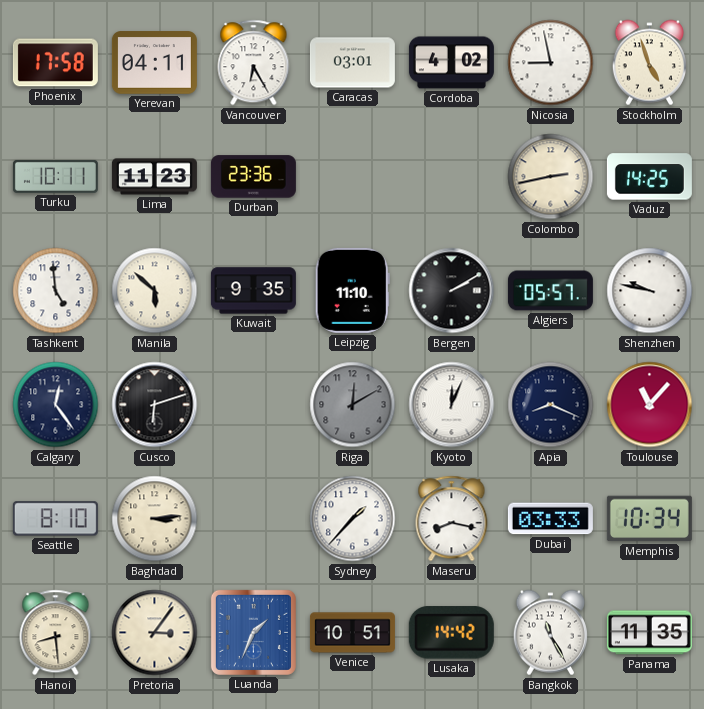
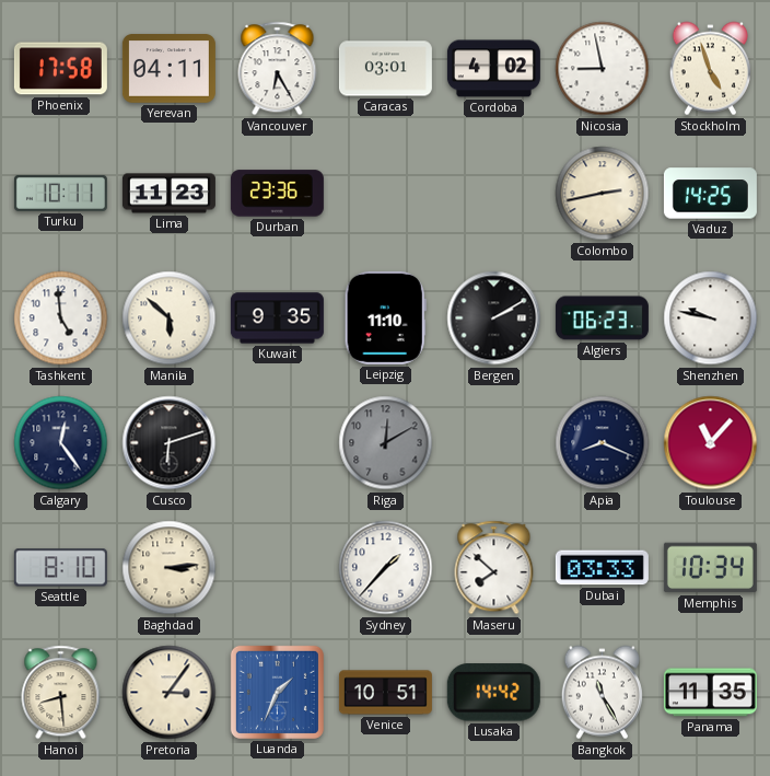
Algiers: 05:57 -> 06:23
Kyoto: 12:04 -> none
Maseru: 8:17 -> 7:52
